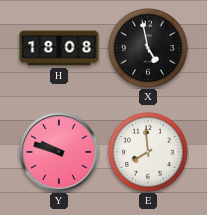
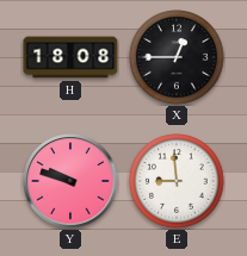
X: 4:58 -> 12:45
E: 7:59 -> 8:59
